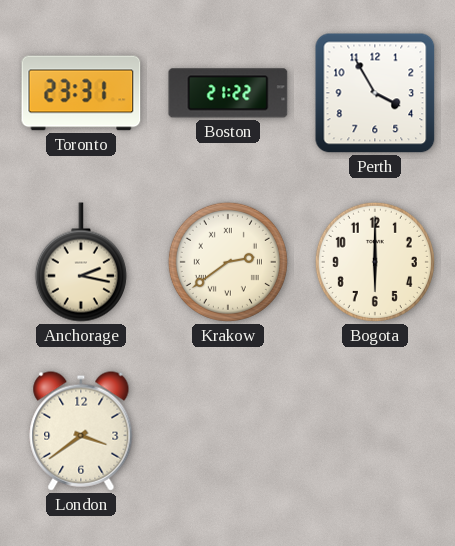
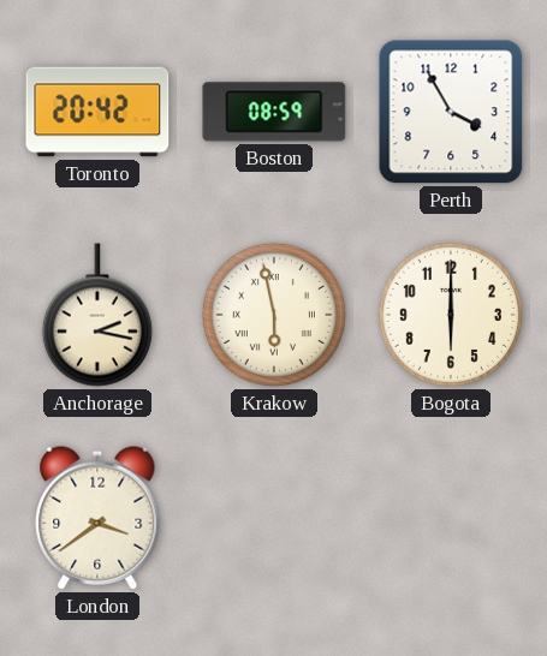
Toronto: 23:31 -> 20:42
Boston: 21:22 -> 08:59
Krakow: 2:39 -> 5:58
